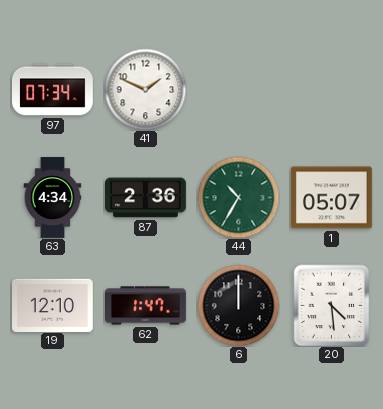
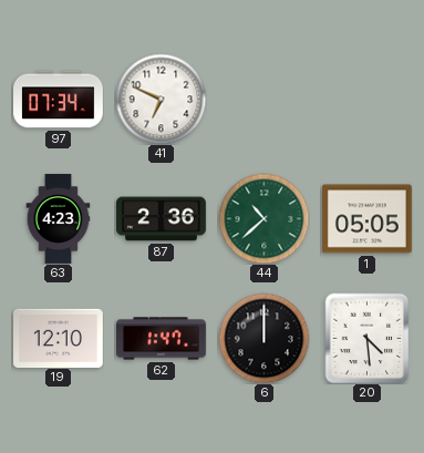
41: 1:49 -> 6:49
63: 4:34 -> 4:23
44: 10:35 -> 10:38
1: 05:07 -> 05:05
